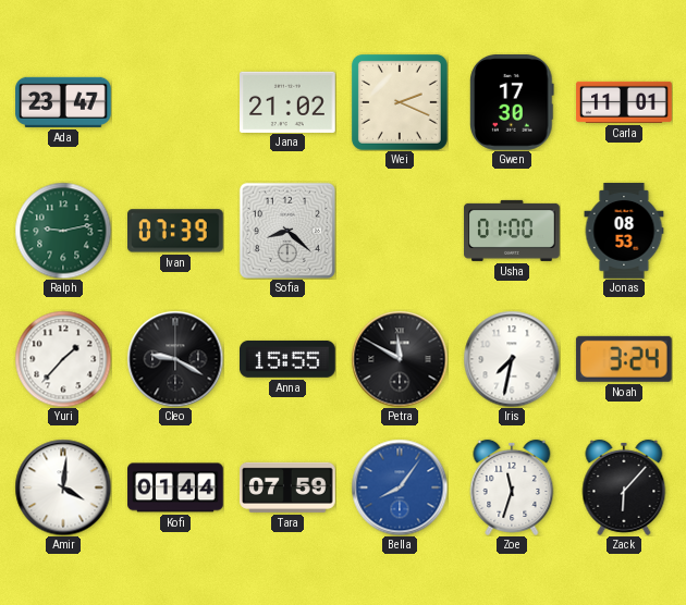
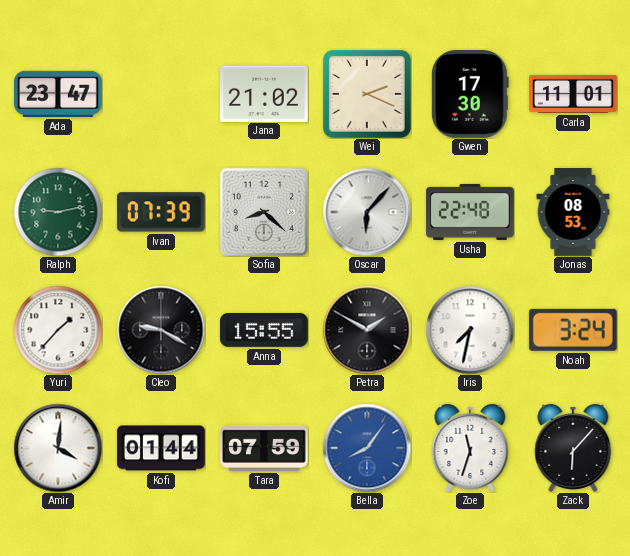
Oscar: none -> 6:07
Usha: 01:00 -> 22:48
Petra: 11:50 -> 1:50
